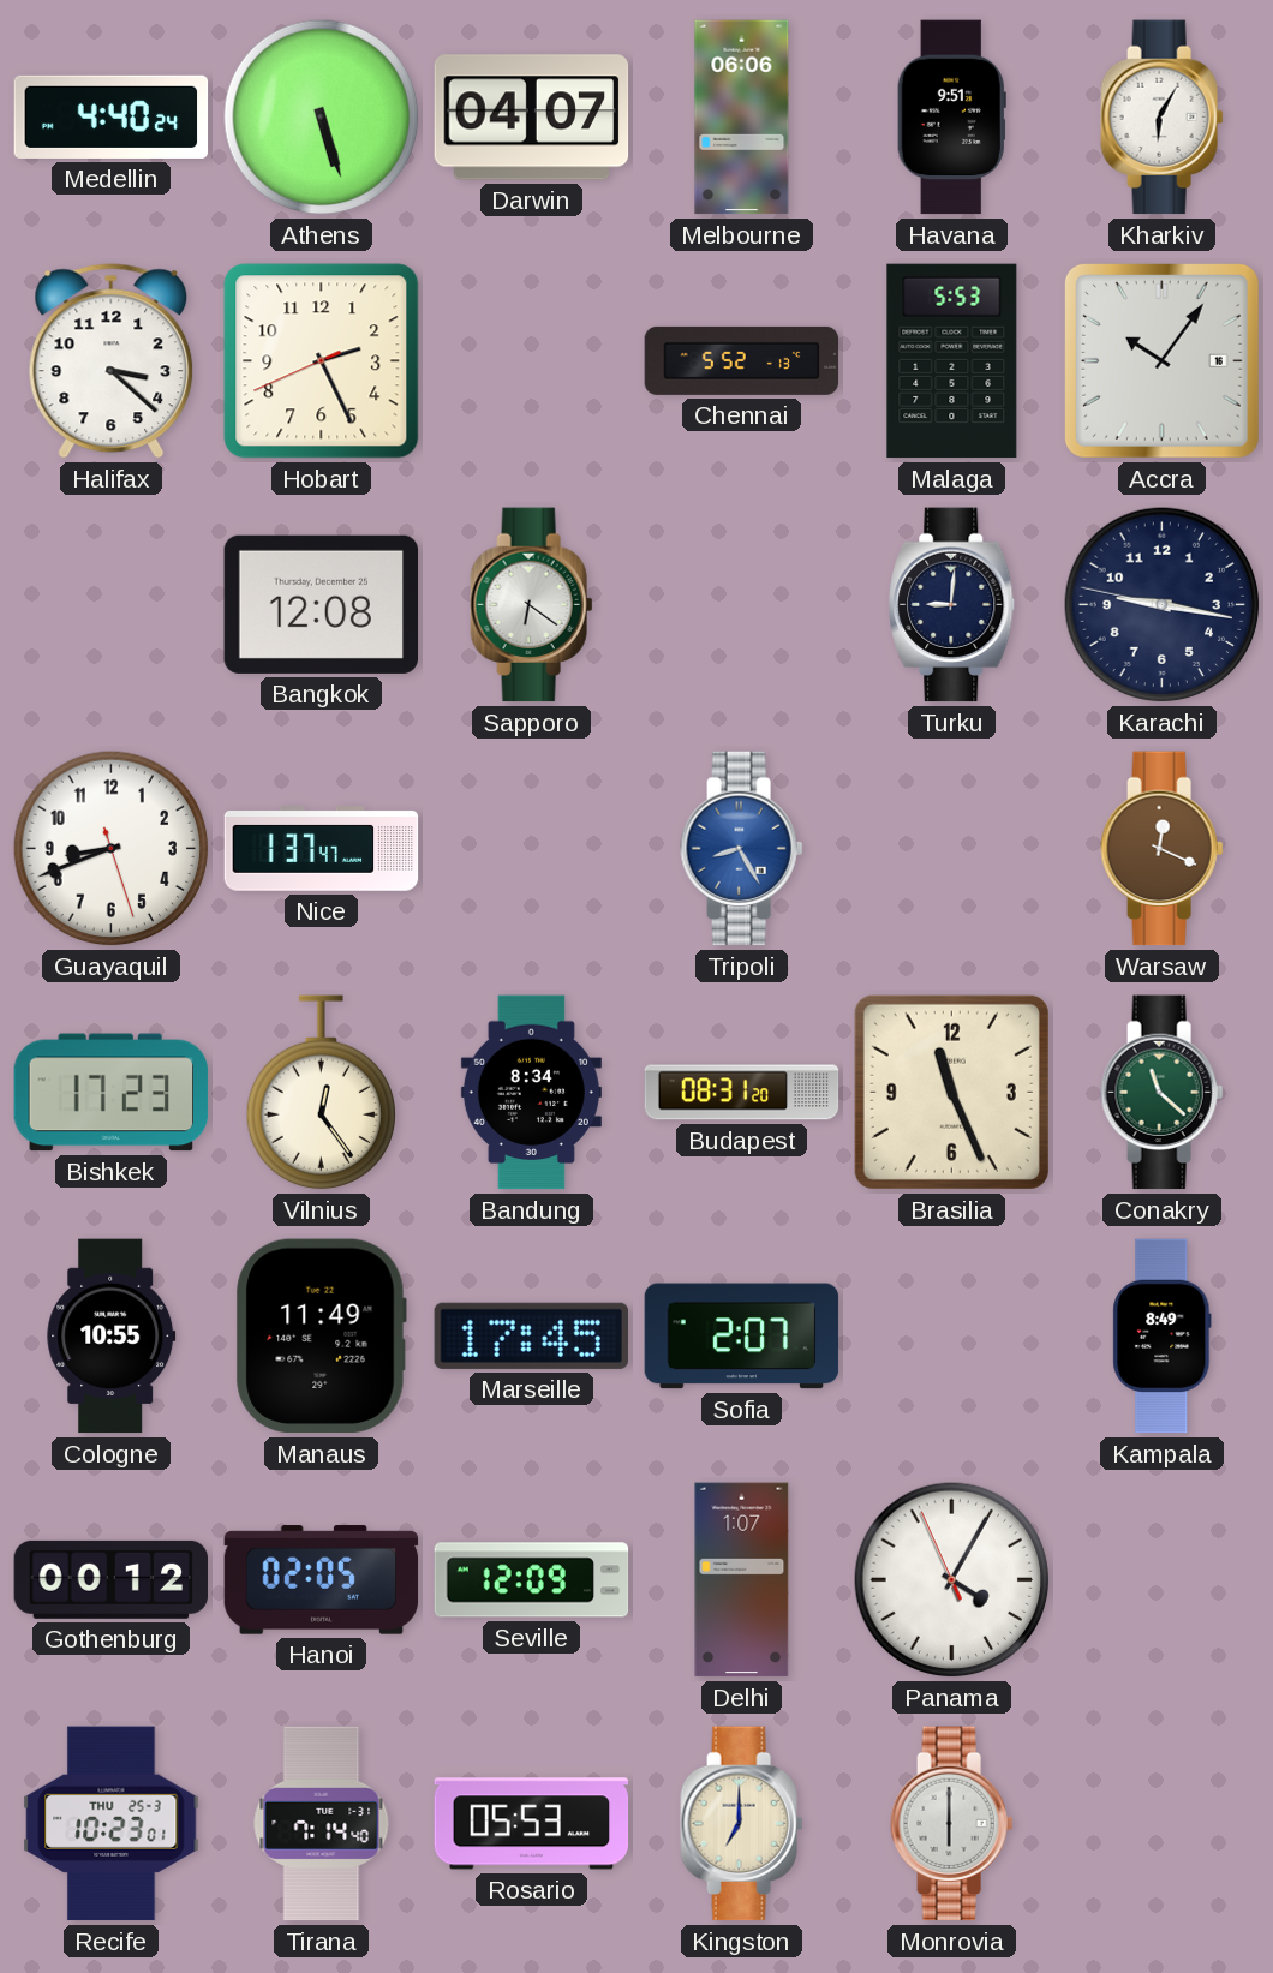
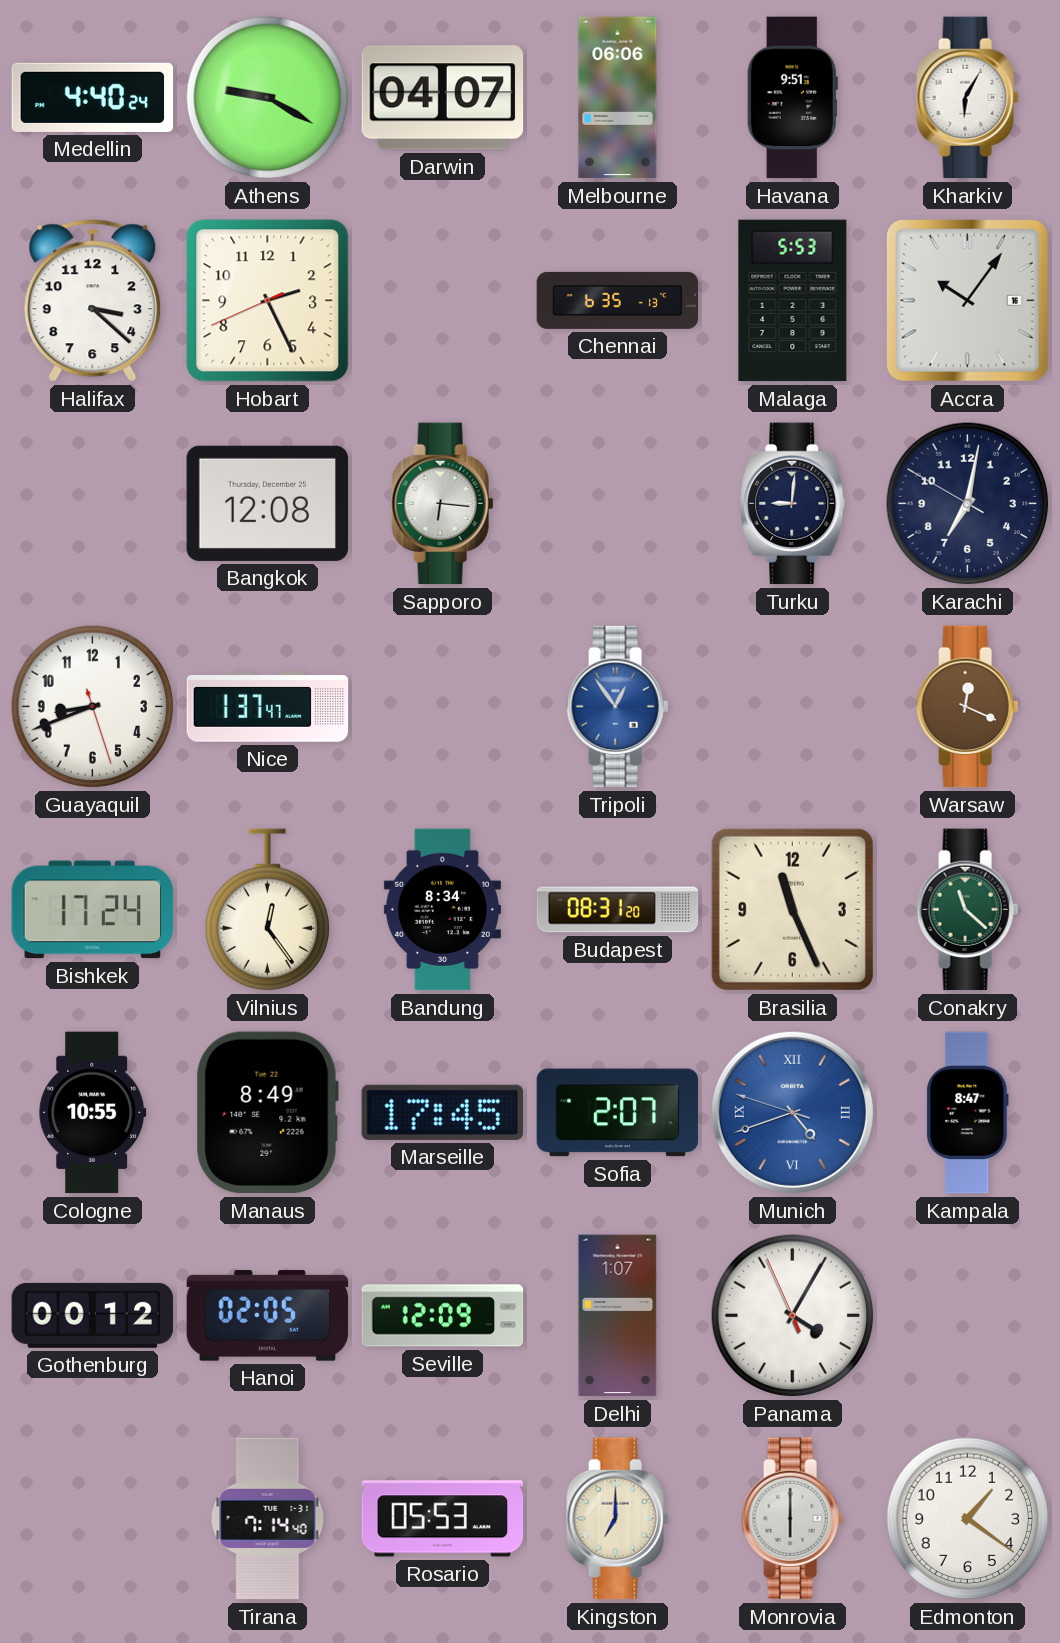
Athens: 5:27 -> 9:20
Chennai: 5:52 -> 6:35
Sapporo: 6:21 -> 6:16
Karachi: 9:16 -> 7:01
Tripoli: 8:25 -> 12:54
Bishkek: 17:23 -> 17:24
Manaus: 11:49 -> 8:49
Munich: none -> 4:41
Kampala: 8:49 -> 8:47
Recife: 10:23 -> none
Edmonton: none -> 1:21
